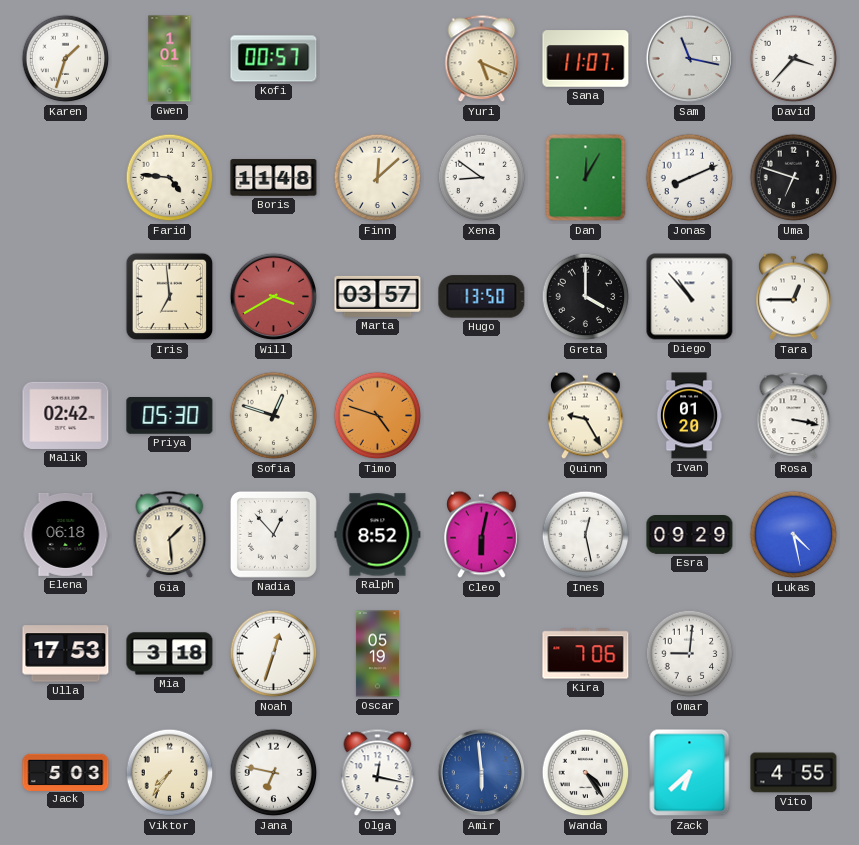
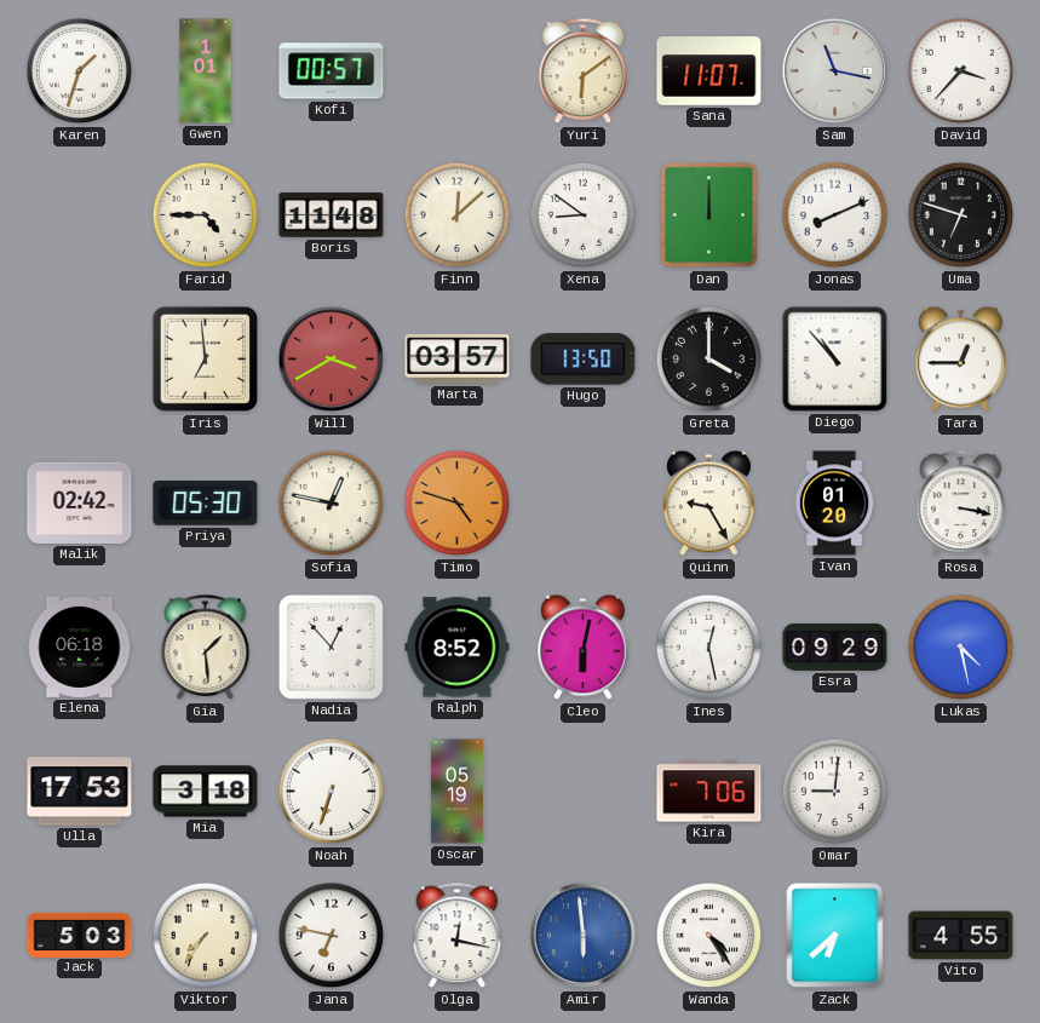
Yuri: 5:19 -> 6:09
Farid: 4:46 -> 4:45
Dan: 12:05 -> 12:00
Sofia: 12:48 -> 12:47
Noah: 12:33 -> 6:33
